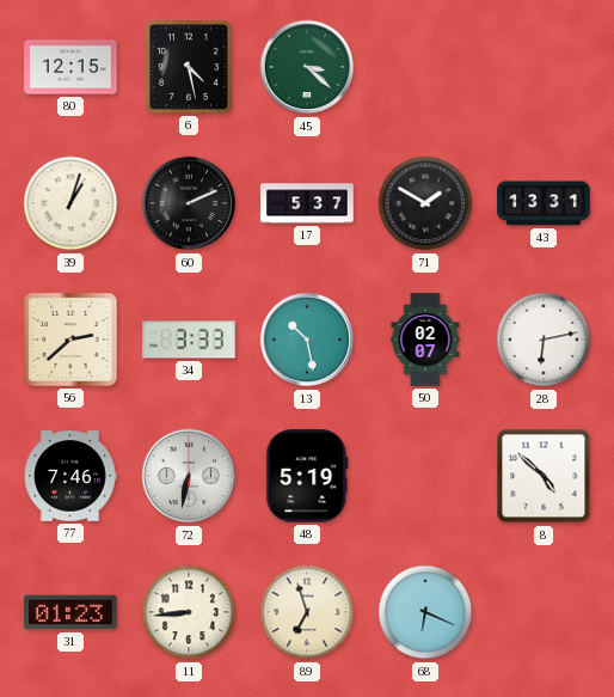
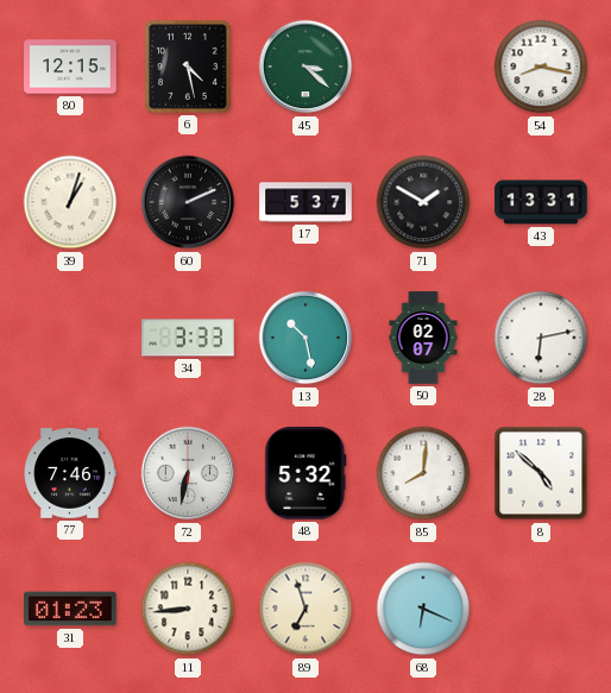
54: none -> 8:17
56: 2:38 -> none
48: 5:19 -> 5:32
85: none -> 8:01
